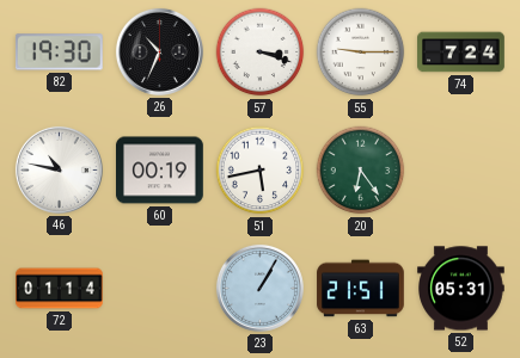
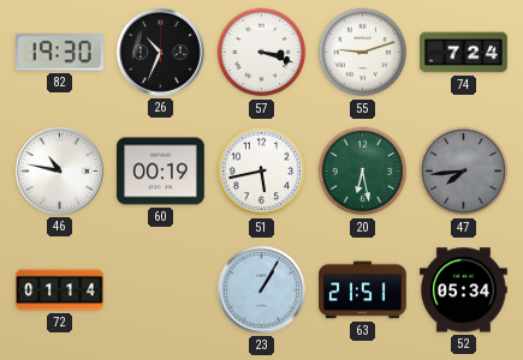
55: 9:15 -> 9:12
20: 6:24 -> 6:28
47: none -> 7:44
52: 05:31 -> 05:34
